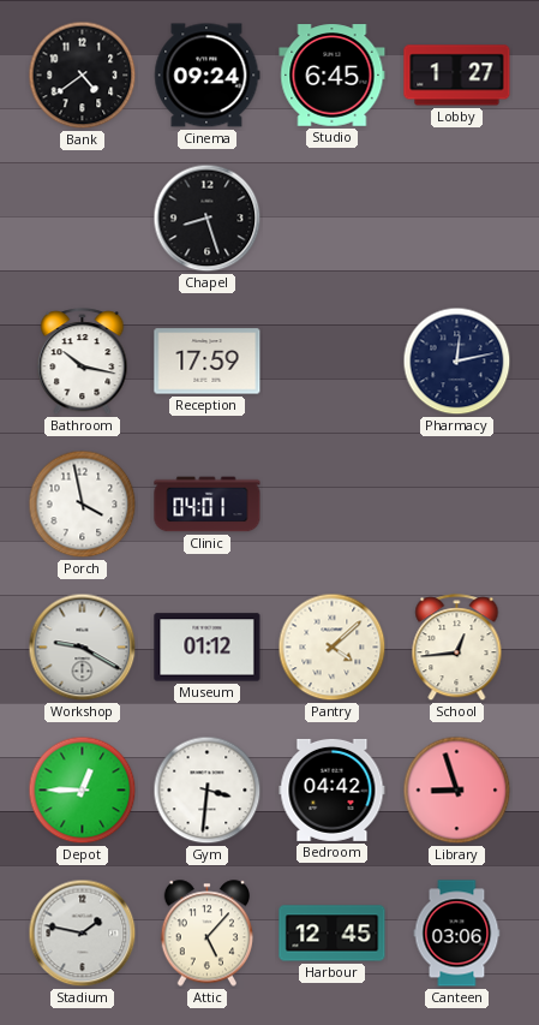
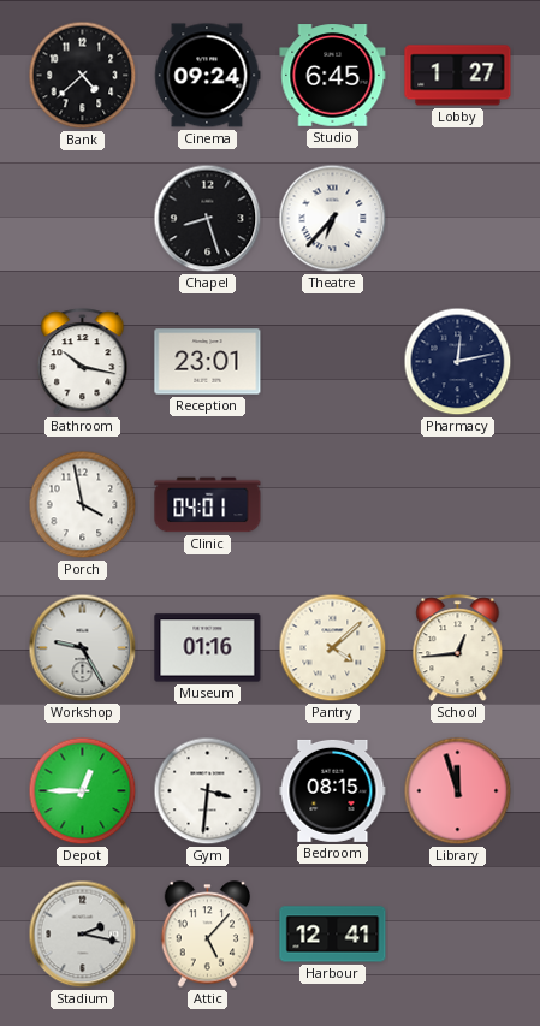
Bank: 4:39 -> 4:38
Theatre: none -> 6:37
Reception: 17:59 -> 23:01
Workshop: 9:20 -> 9:25
Museum: 01:12 -> 01:16
Bedroom: 04:42 -> 08:15
Library: 8:57 -> 11:57
Stadium: 1:47 -> 2:17
Harbour: 12:45 -> 12:41
Canteen: 03:06 -> none
